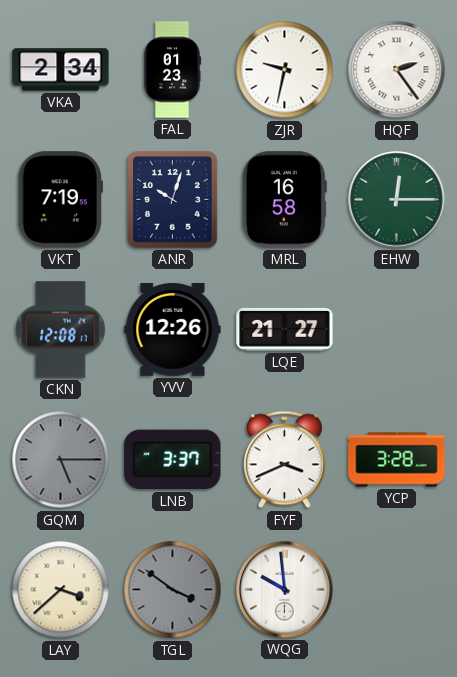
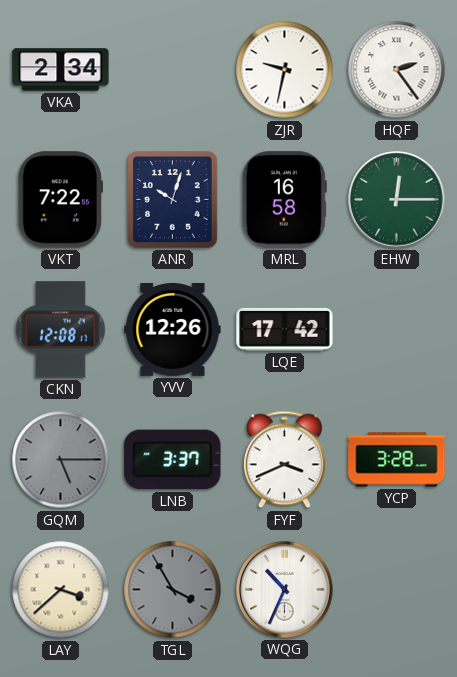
FAL: 01:23 -> none
VKT: 7:19 -> 7:22
LQE: 21:27 -> 17:42
TGL: 3:51 -> 3:55
WQG: 9:59 -> 10:34
